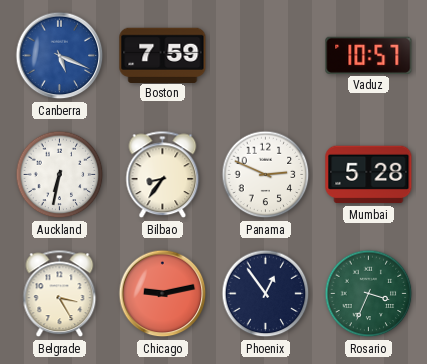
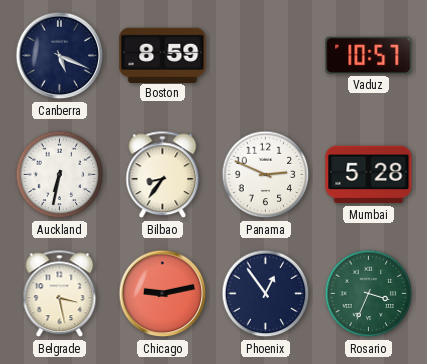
Canberra dial: blue -> navy
Boston: 7:59 -> 8:59
Belgrade: 3:25 -> 3:28
